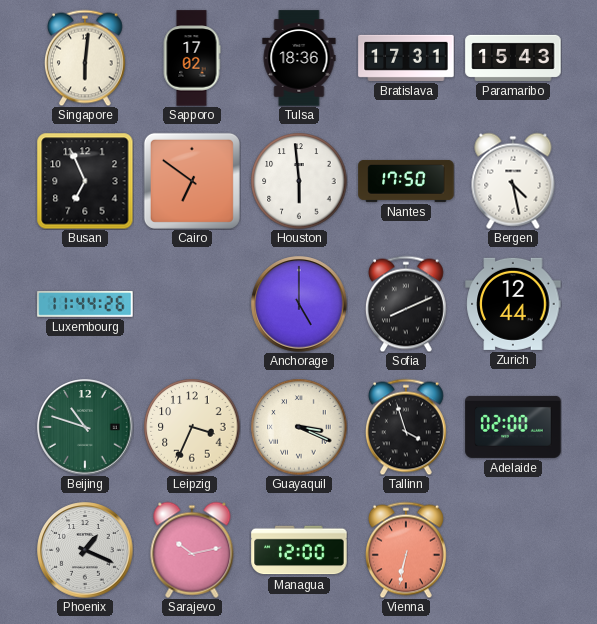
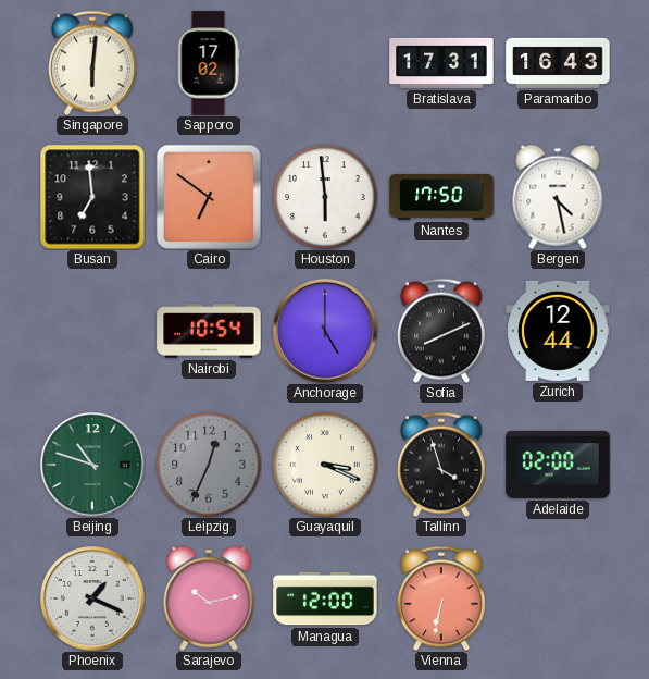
Tulsa: 18:36 -> none
Paramaribo: 15:43 -> 16:43
Busan: 6:56 -> 6:59
Luxembourg: 11:44 -> none
Nairobi: none -> 10:54
Leipzig: 3:34 -> 12:34
Leipzig dial: cream -> grey
